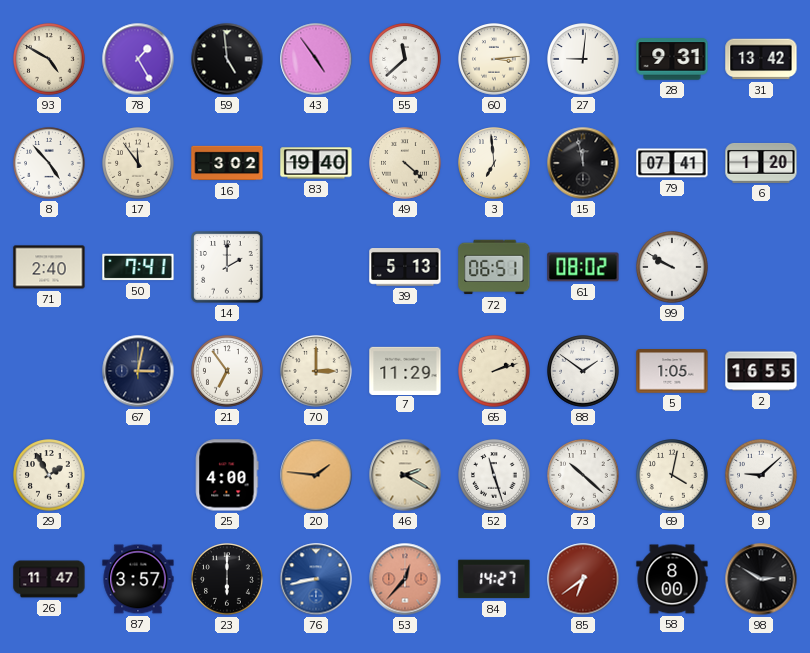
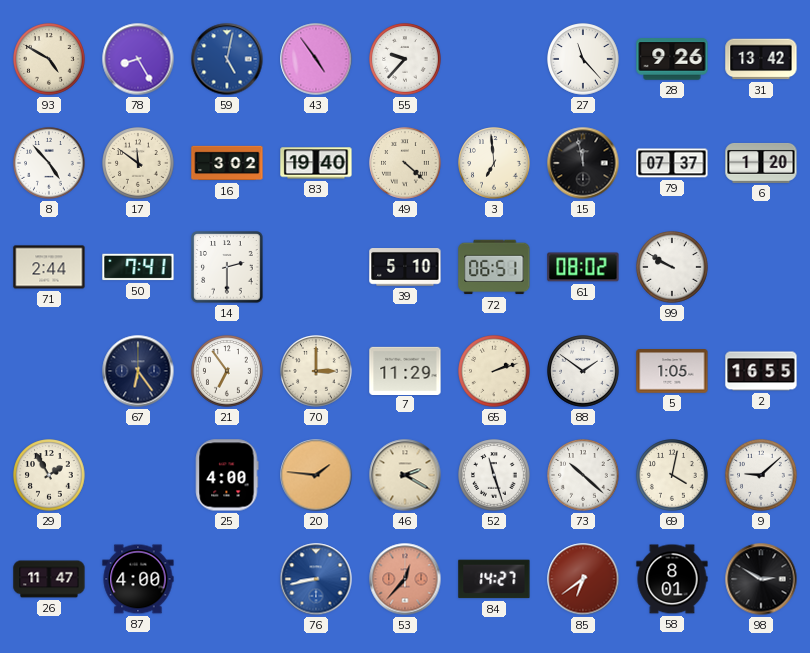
78: 1:25 -> 8:25
59: 4:59 -> 5:02
59 dial: black -> blue
55: 11:38 -> 9:37
60: 3:14 -> none
27: 9:01 -> 11:23
28: 9:31 -> 9:26
17: 11:54 -> 11:51
79: 07:41 -> 07:37
71: 2:40 -> 2:44
14: 2:00 -> 2:30
39: 5:13 -> 5:10
67: 3:02 -> 6:24
87: 3:57 -> 4:00
23: 6:00 -> none
58: 8:00 -> 8:01
